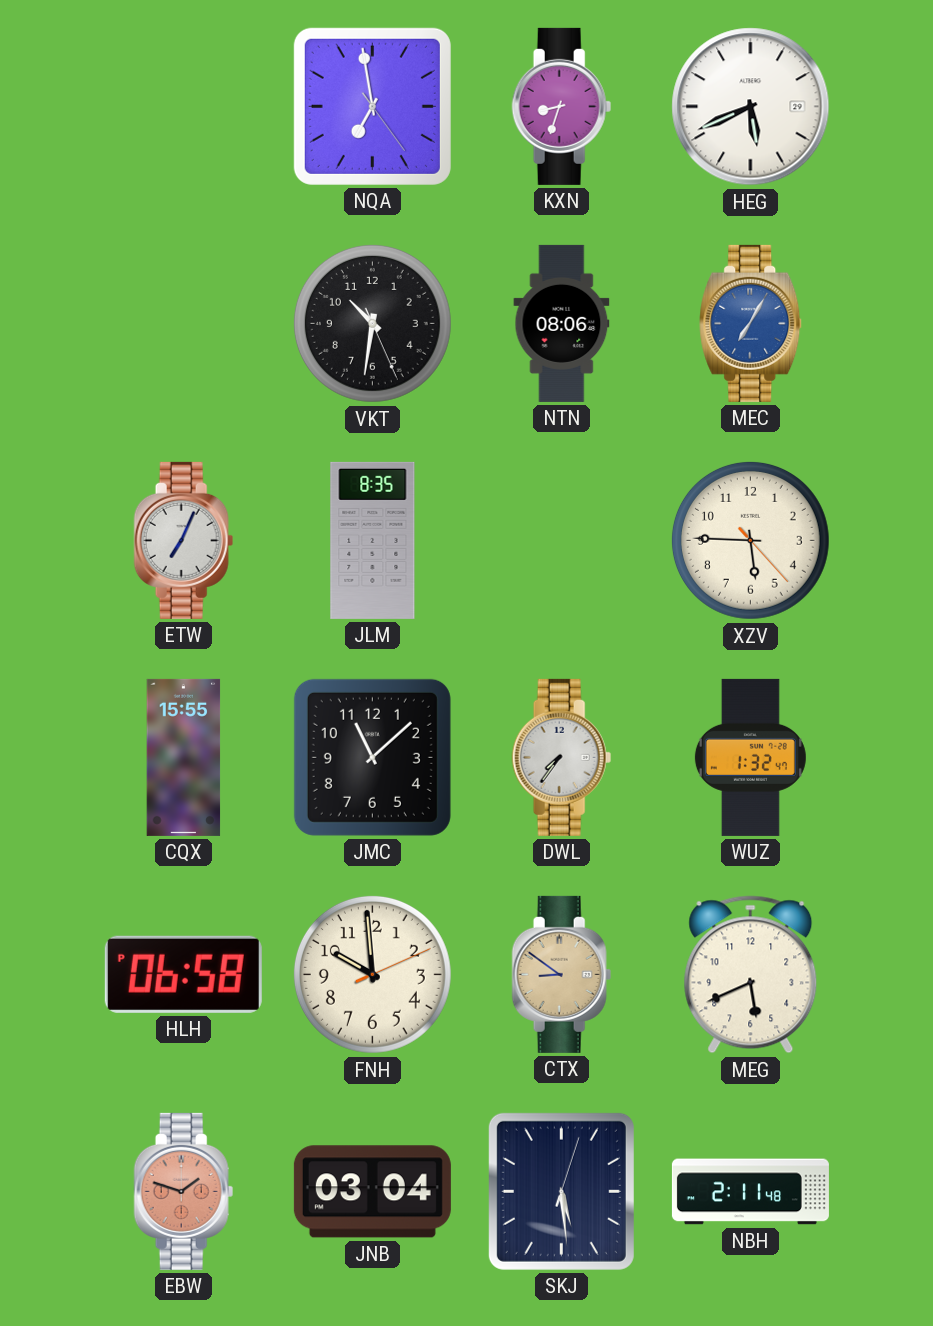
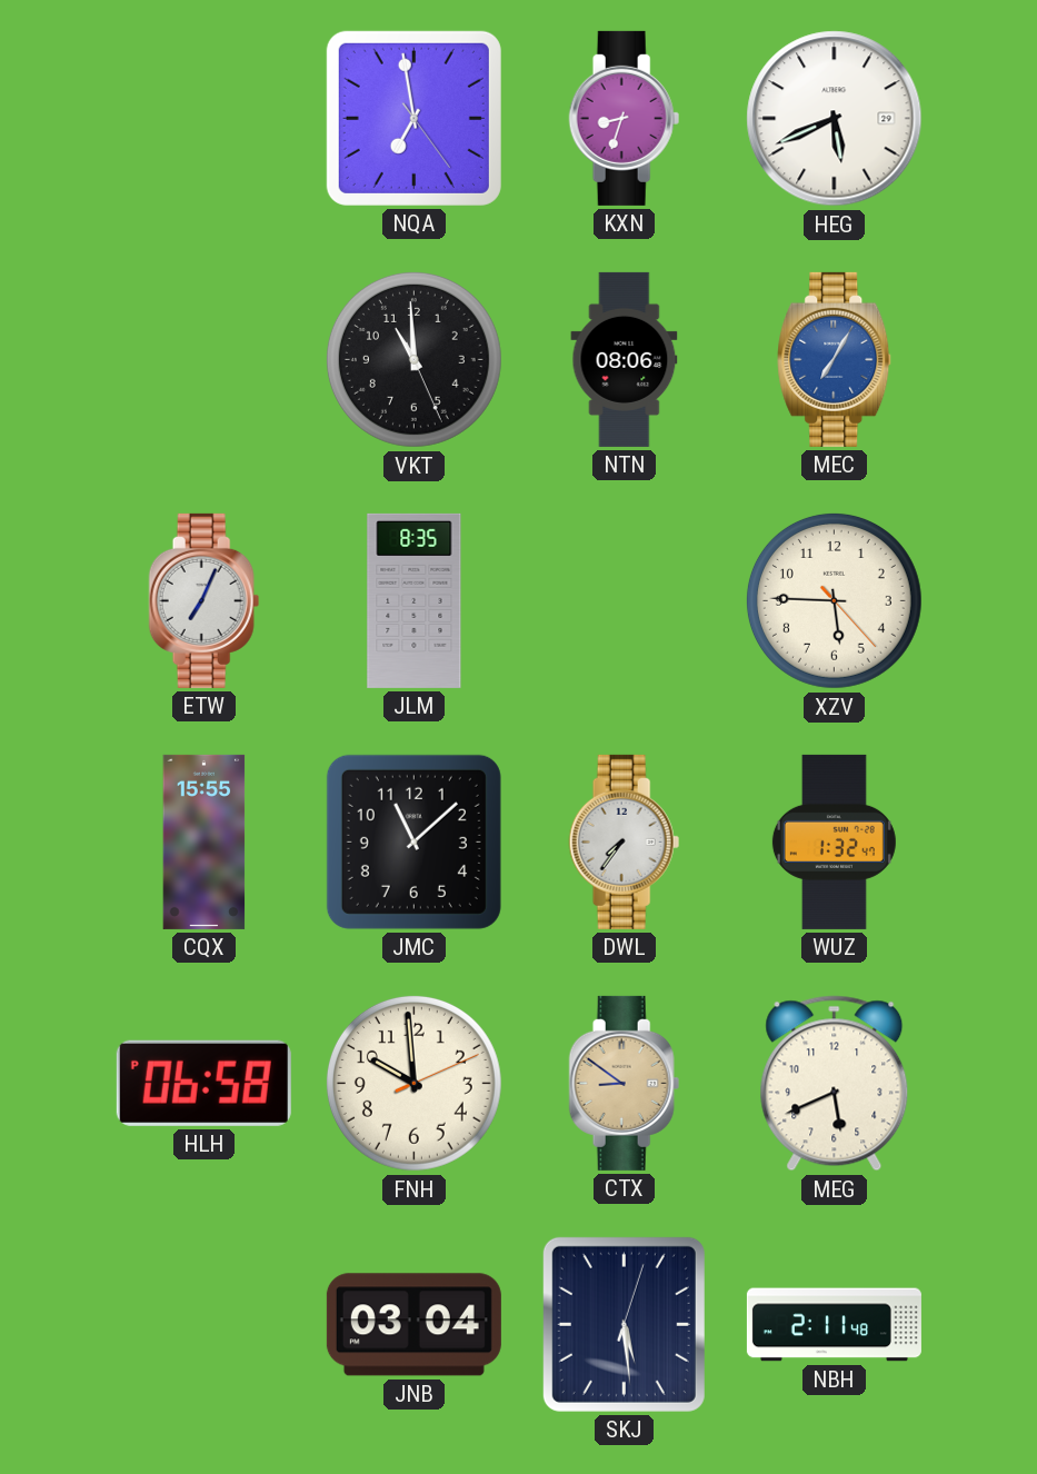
VKT: 10:31 -> 10:59
EBW: 1:48 -> none
